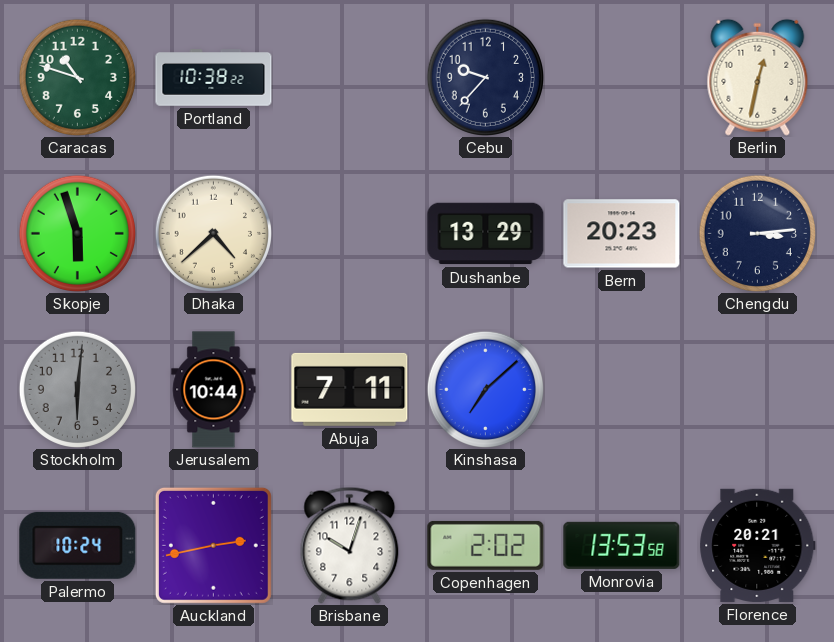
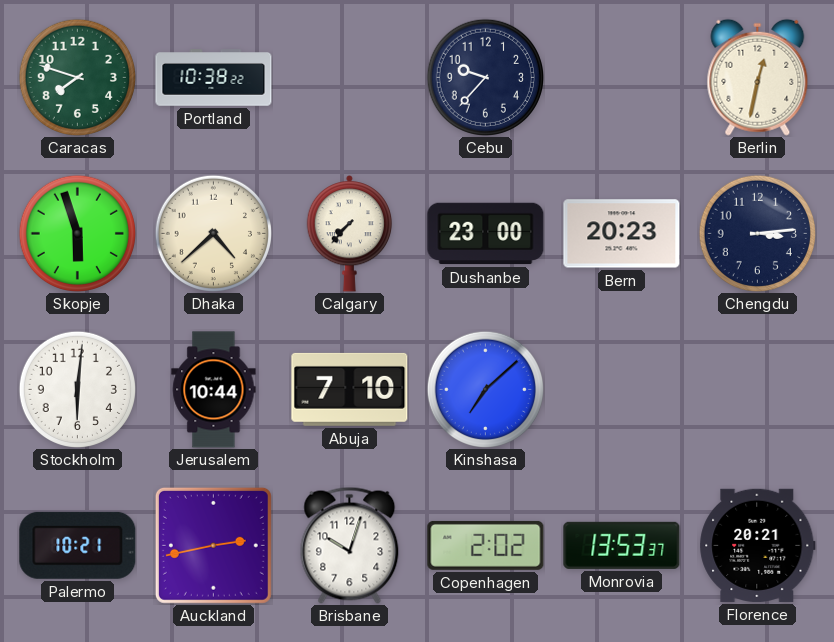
Caracas: 10:48 -> 7:48
Calgary: none -> 7:37
Dushanbe: 13:29 -> 23:00
Stockholm dial: grey -> white
Abuja: 7:11 -> 7:10
Palermo: 10:24 -> 10:21
Monrovia: 13:53:58 -> 13:53:37
